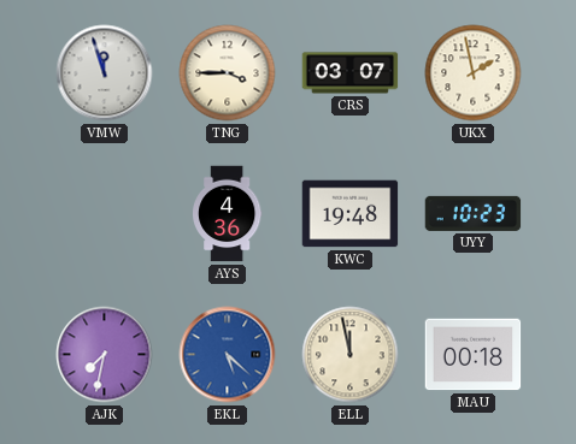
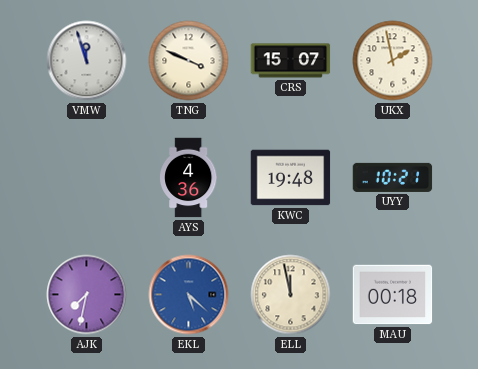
TNG: 3:45 -> 3:49
CRS: 03:07 -> 15:07
UYY: 10:23 -> 10:21
